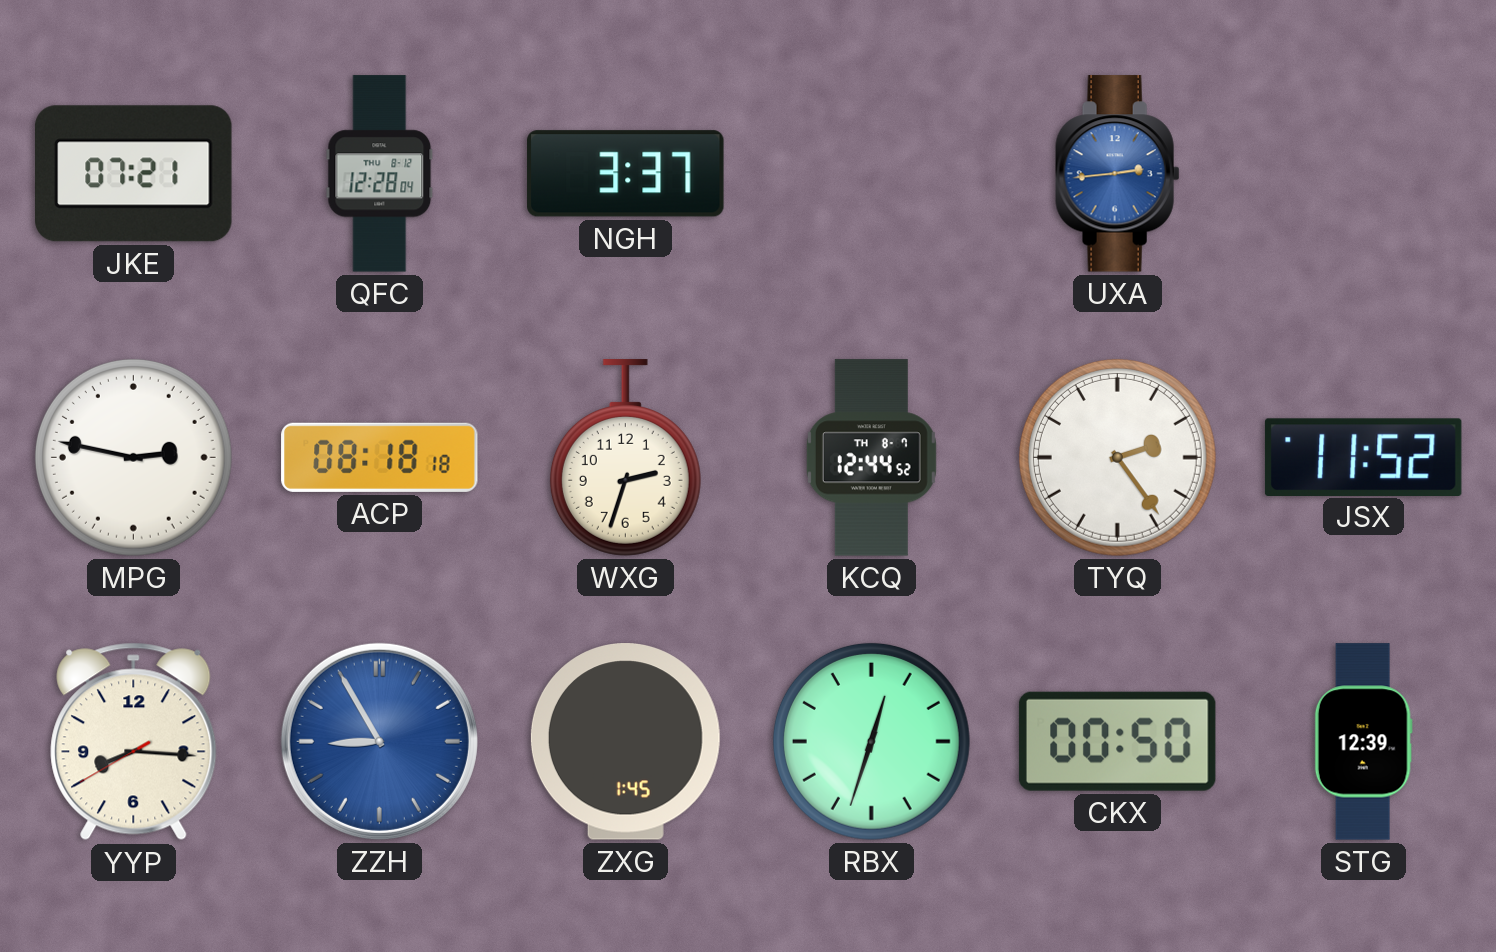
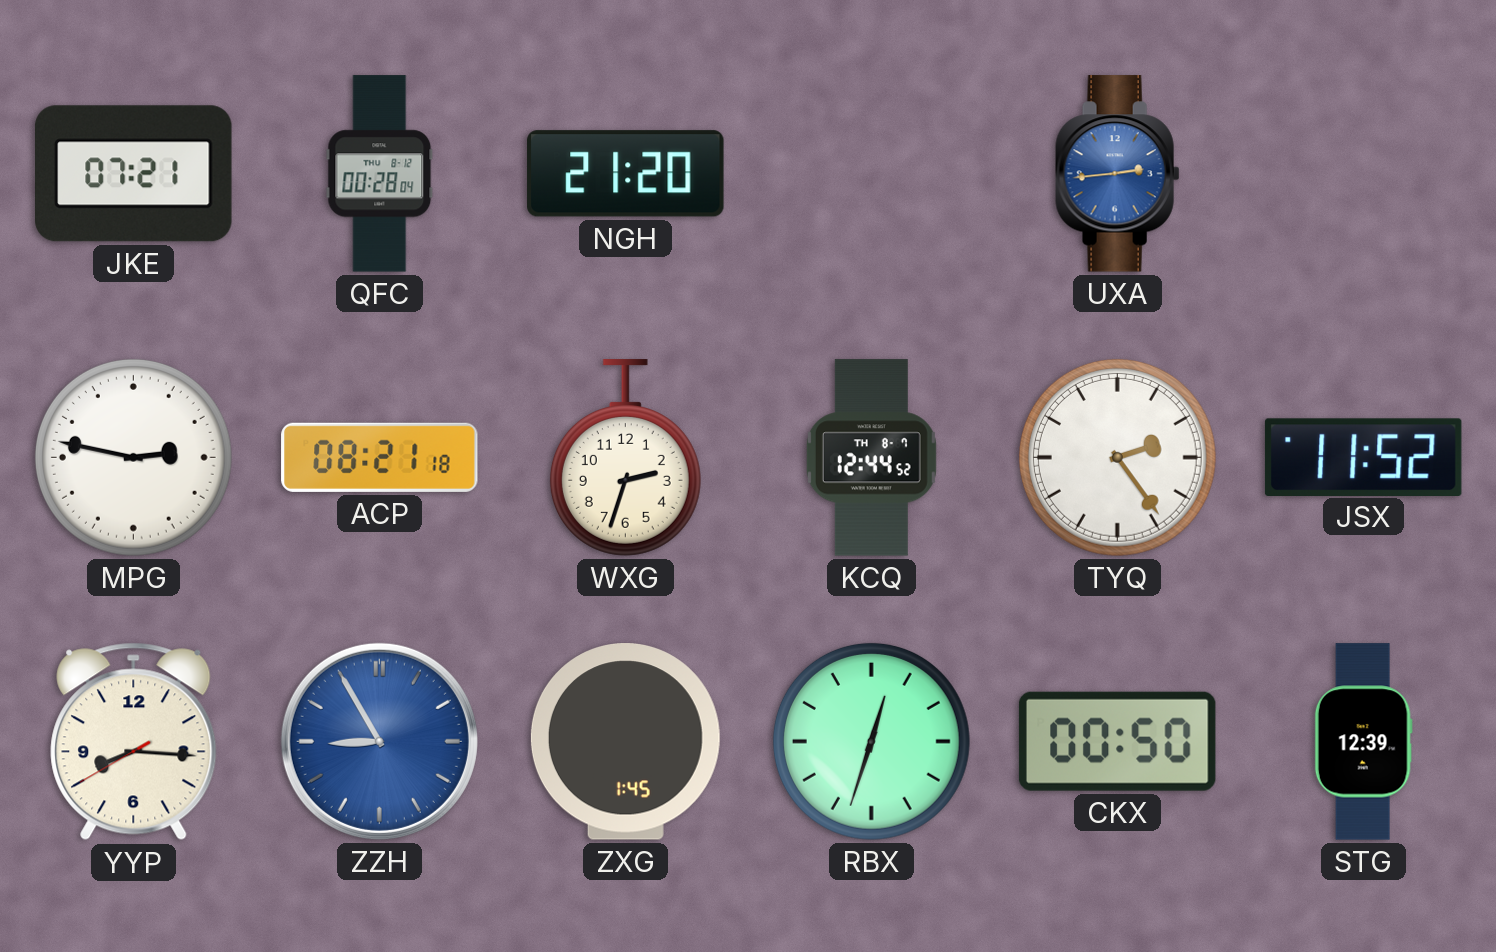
QFC: 12:28 -> 00:28
NGH: 3:37 -> 21:20
ACP: 08:18 -> 08:21
